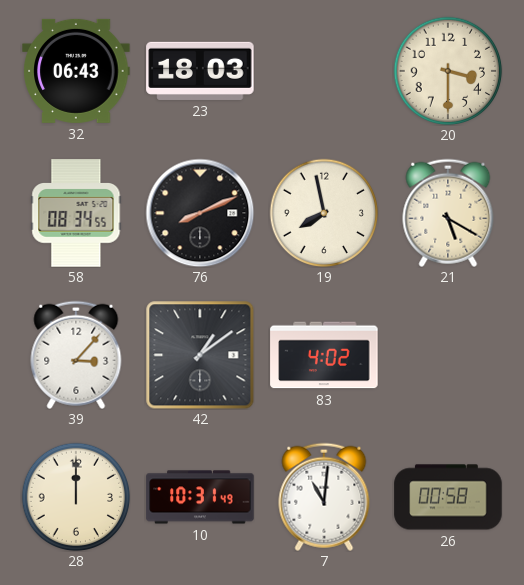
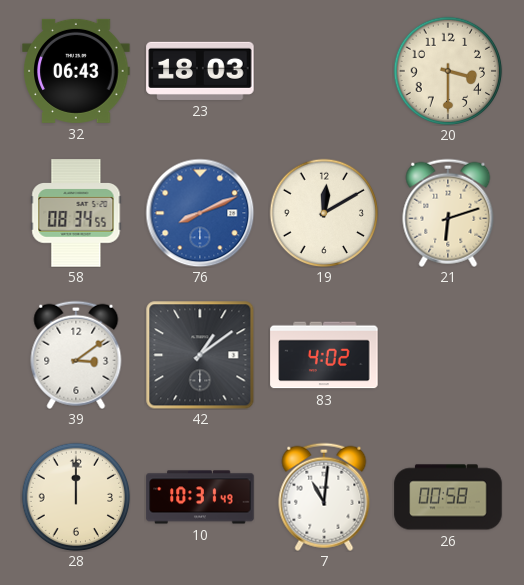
76 dial: black -> blue
19: 7:58 -> 12:10
21: 5:20 -> 6:12
39: 3:07 -> 3:09
